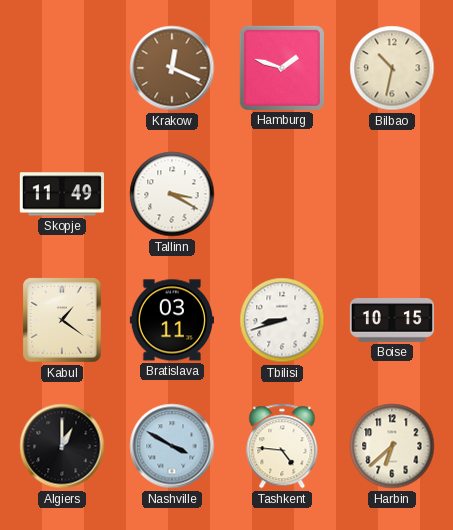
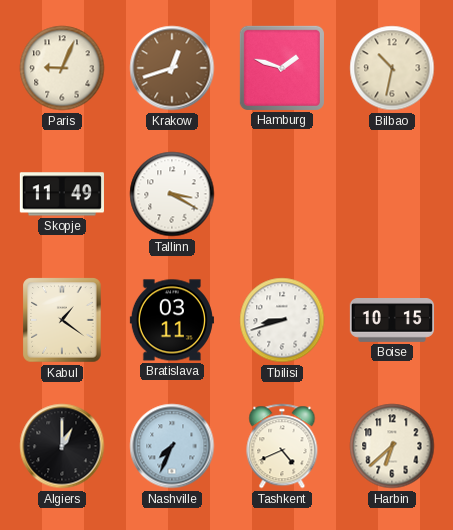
Paris: none -> 9:04
Krakow: 12:19 -> 12:42
Nashville: 3:50 -> 7:34
Tashkent: 4:46 -> 4:41
